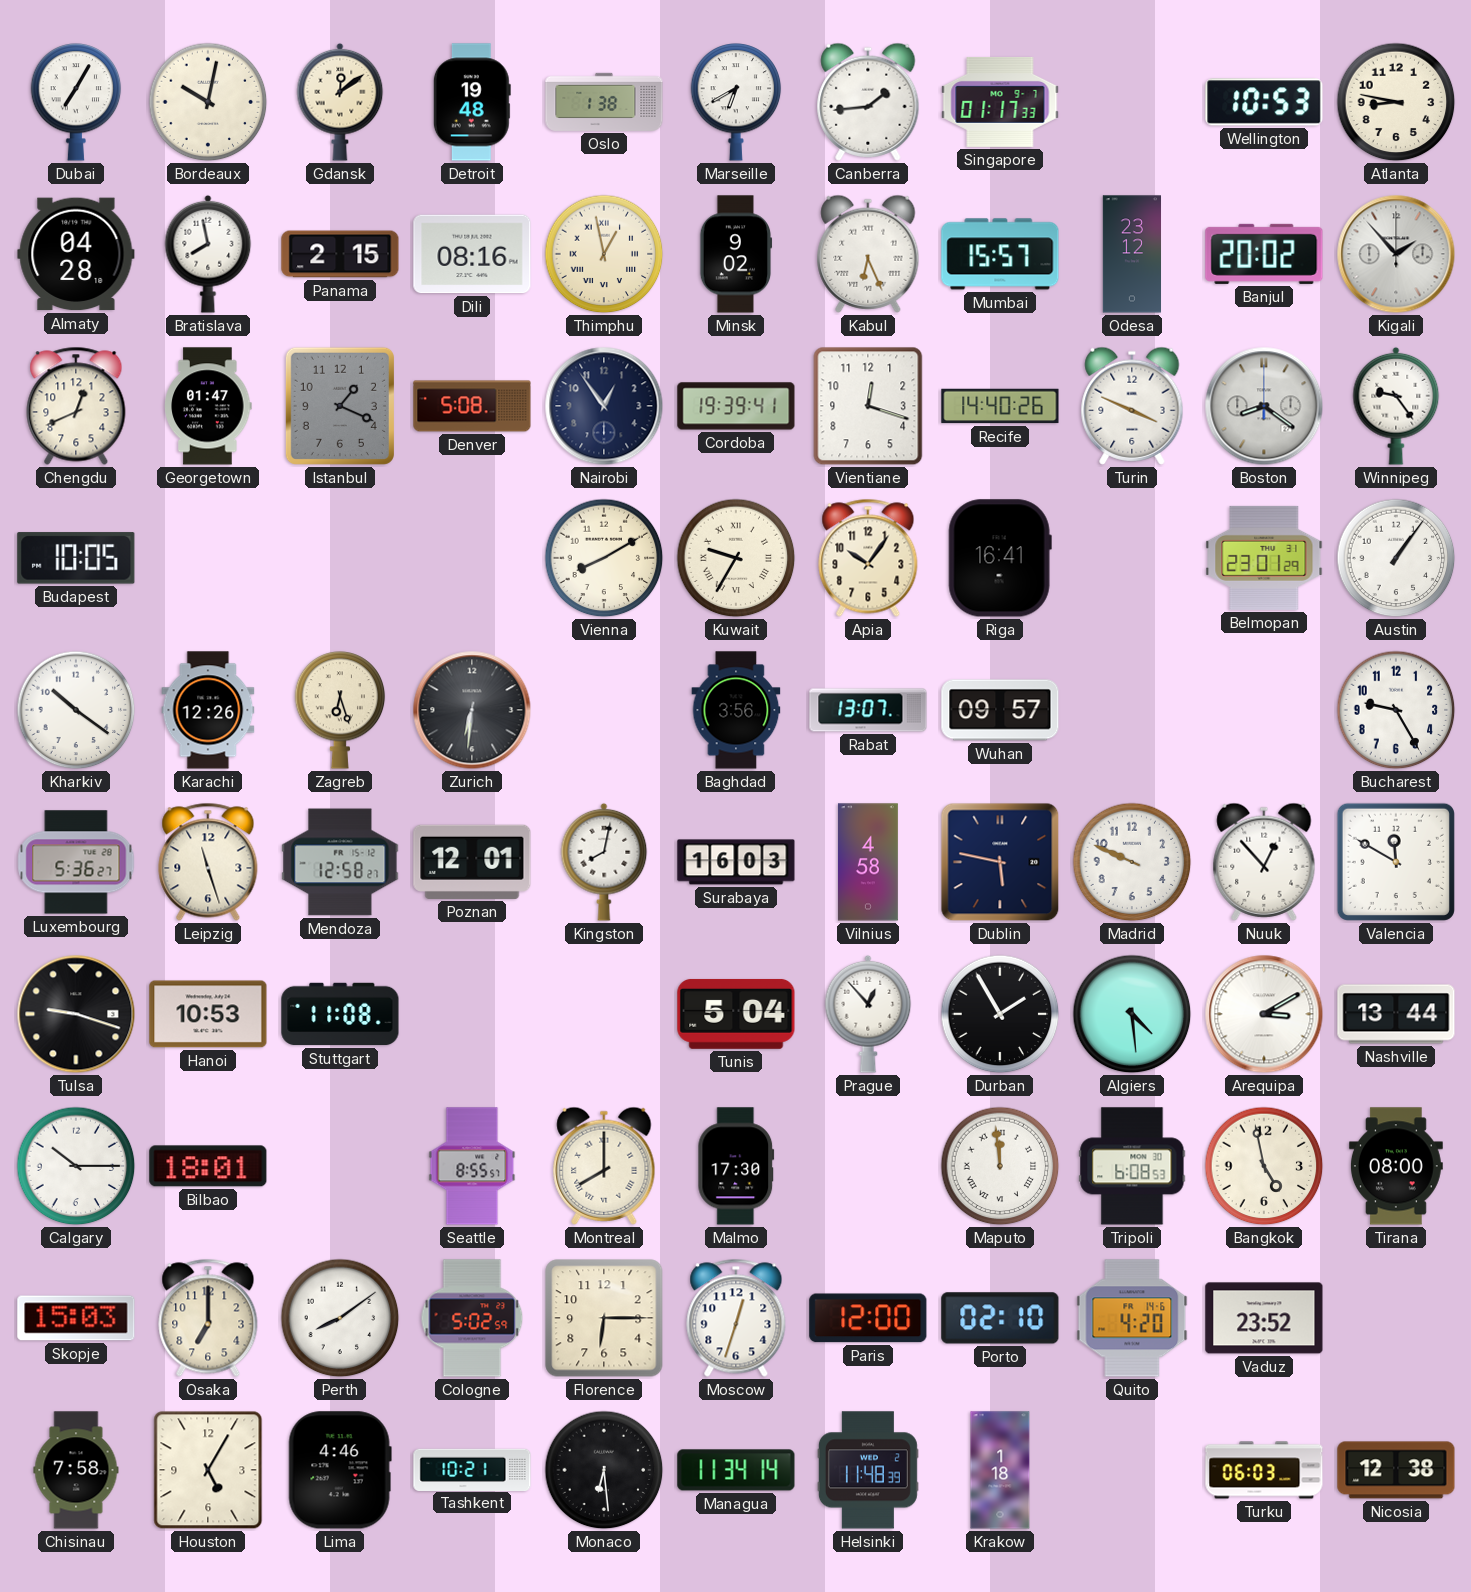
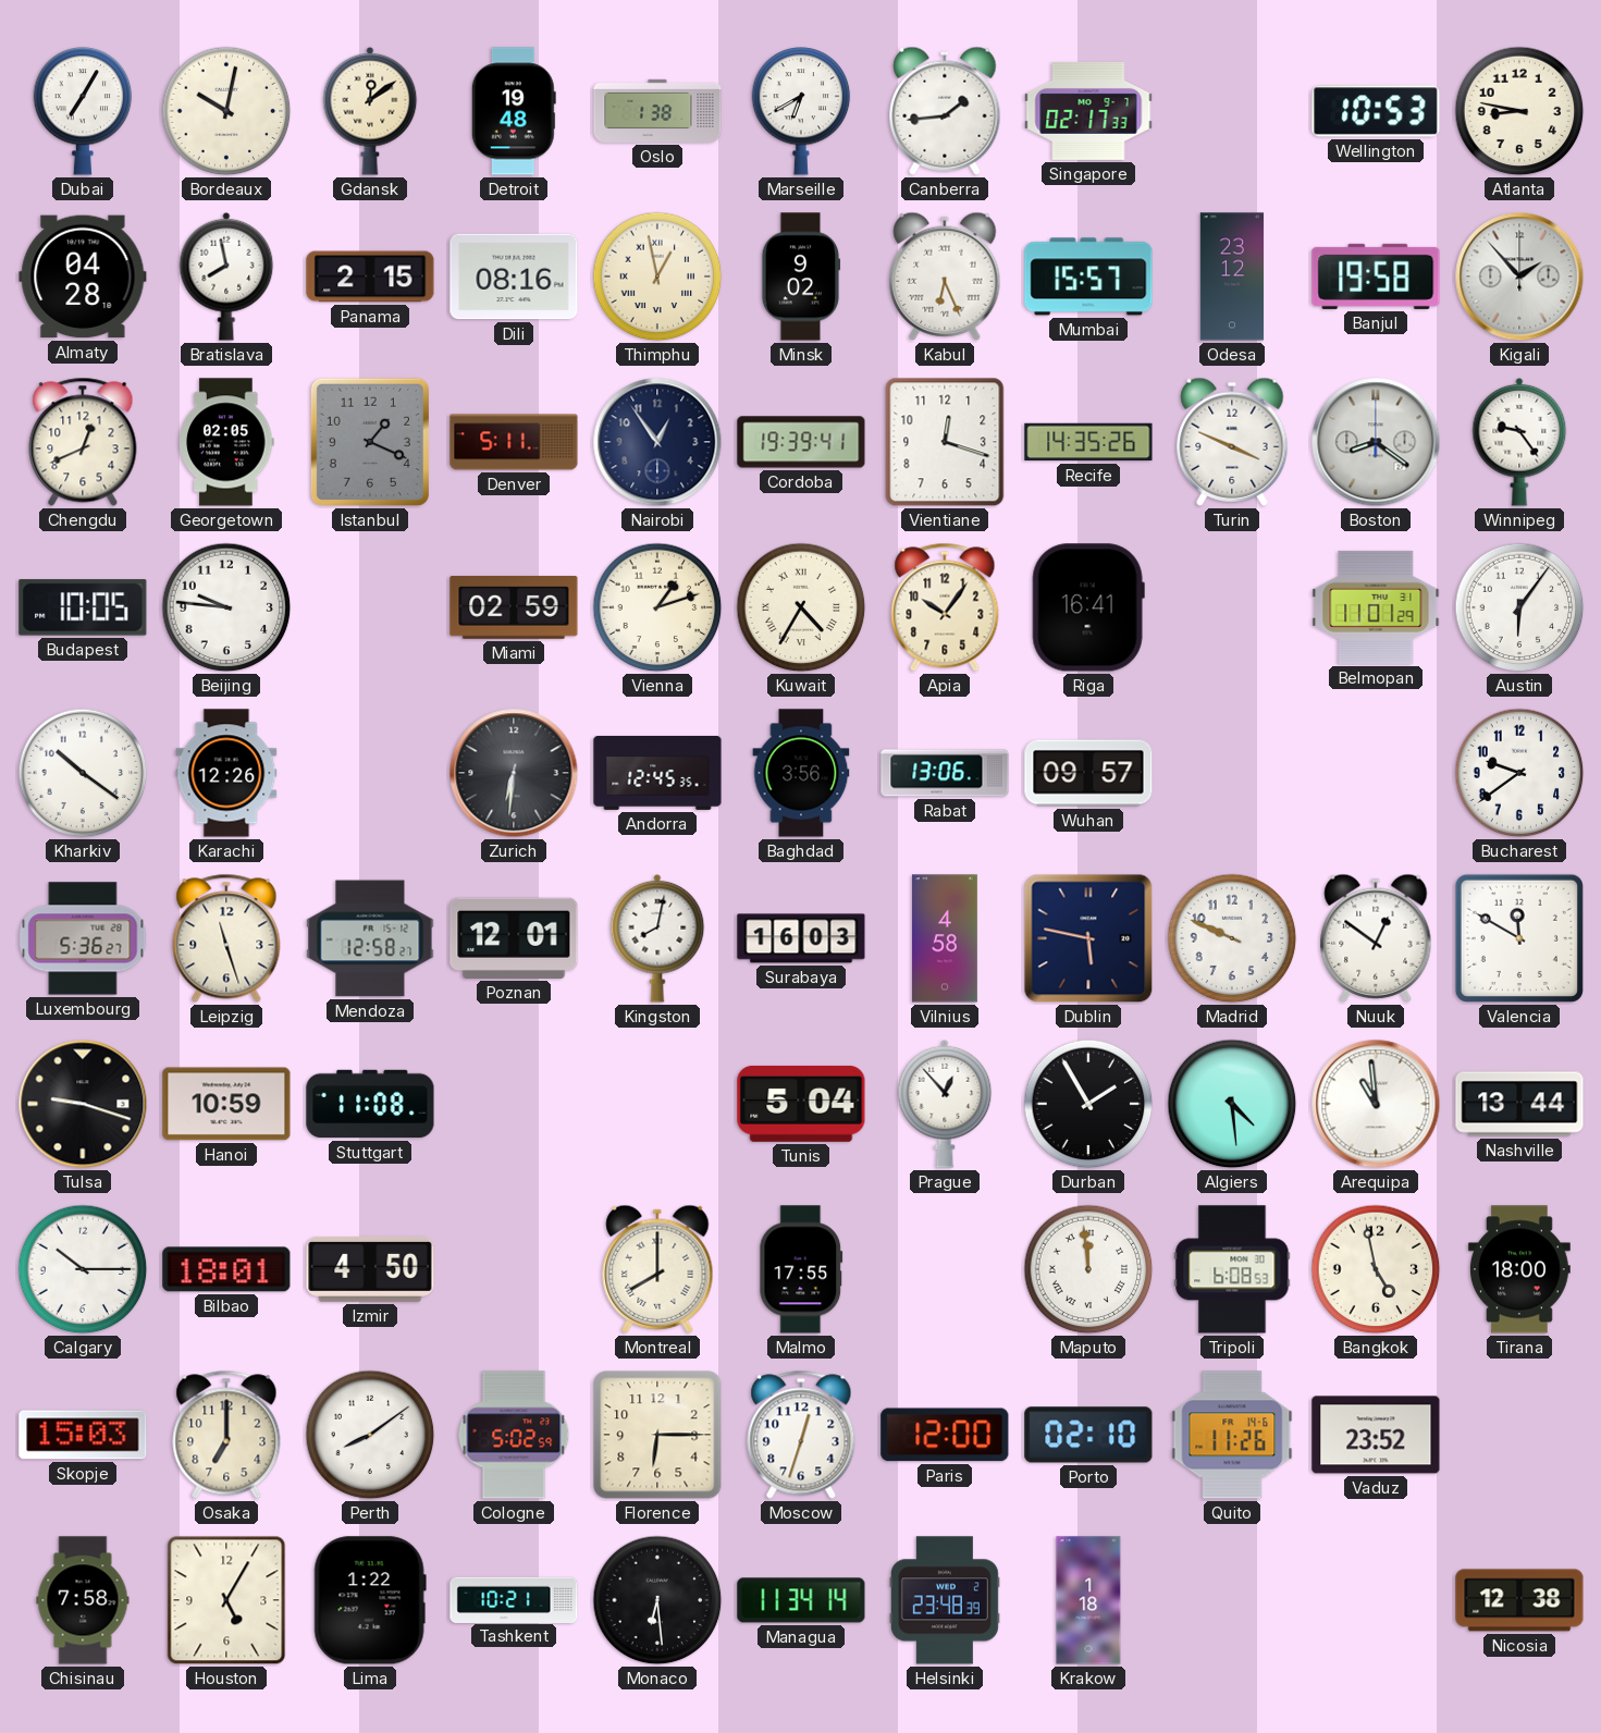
Singapore: 01:17 -> 02:17
Banjul: 20:02 -> 19:58
Georgetown: 01:47 -> 02:05
Denver: 5:08 -> 5:11
Recife: 14:40 -> 14:35
Beijing: none -> 9:46
Miami: none -> 02:59
Vienna: 8:10 -> 1:12
Kuwait: 9:35 -> 4:35
Belmopan: 23:01 -> 11:01
Austin: 1:06 -> 6:06
Zagreb: 6:27 -> none
Andorra: none -> 12:45
Rabat: 13:07 -> 13:06
Bucharest: 9:25 -> 9:39
Nuuk: 12:53 -> 12:51
Hanoi: 10:53 -> 10:59
Arequipa: 3:10 -> 10:59
Izmir: none -> 4:50
Seattle: 8:55 -> none
Malmo: 17:30 -> 17:55
Tirana: 08:00 -> 18:00
Quito: 4:20 -> 11:26
Lima: 4:46 -> 1:22
Helsinki: 11:48 -> 23:48
Turku: 06:03 -> none
